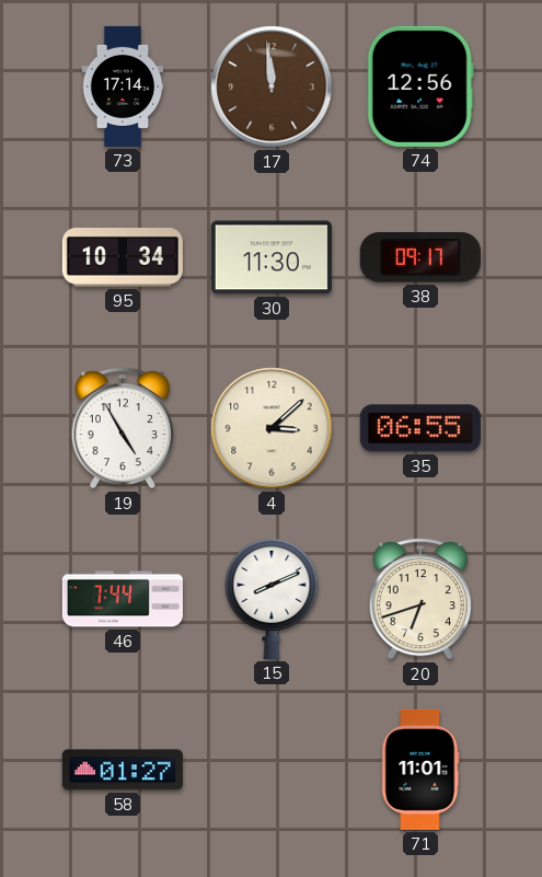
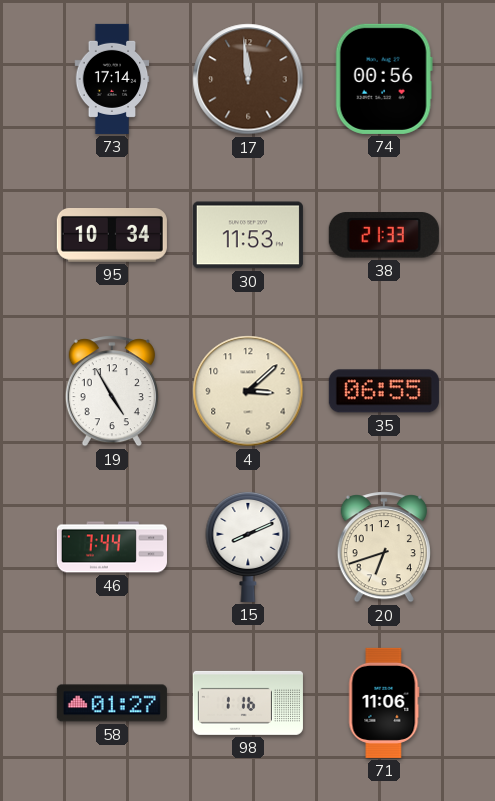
74: 12:56 -> 00:56
30: 11:30 -> 11:53
38: 09:17 -> 21:33
98: none -> 1:16
71: 11:01 -> 11:06
